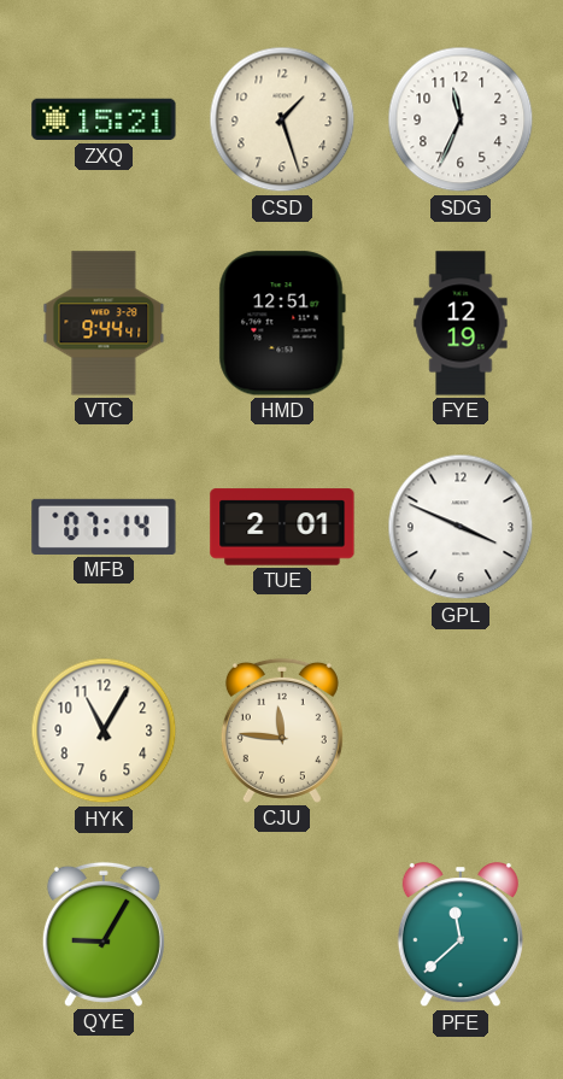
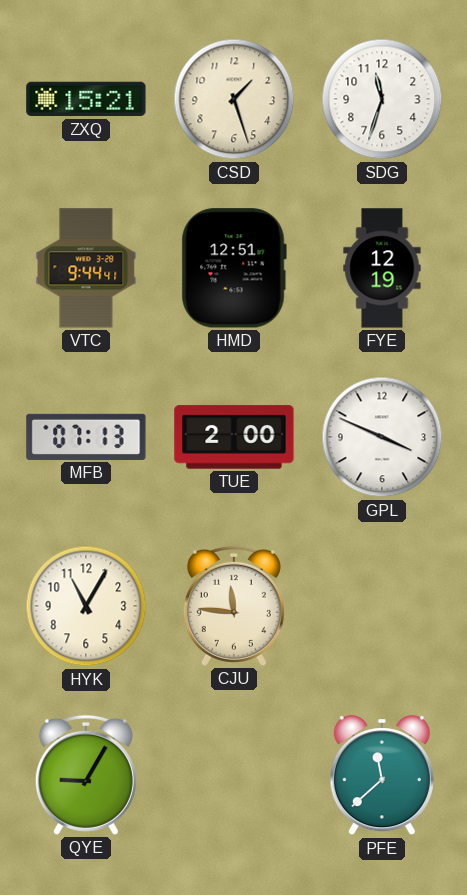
SDG: 11:34 -> 11:33
MFB: 07:14 -> 07:13
TUE: 2:01 -> 2:00
